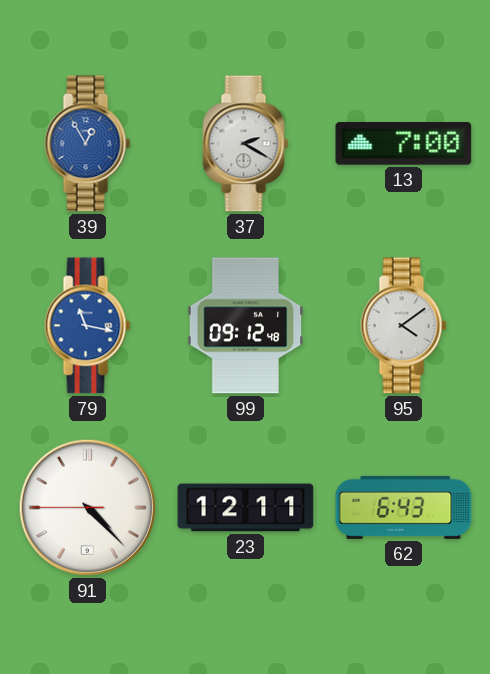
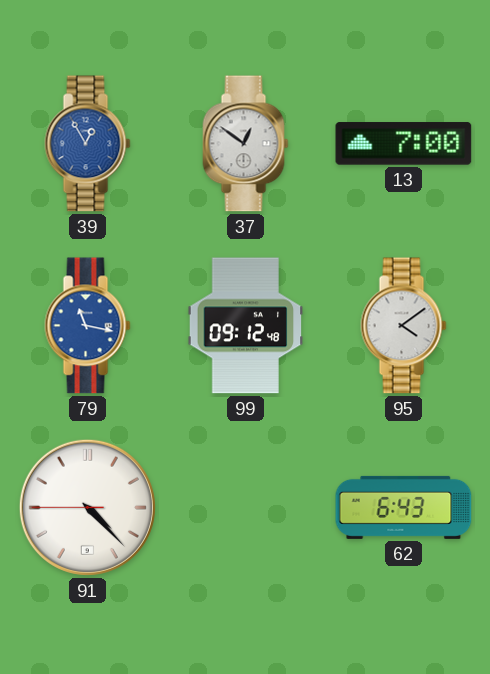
37: 2:20 -> 12:51
23: 12:11 -> none
